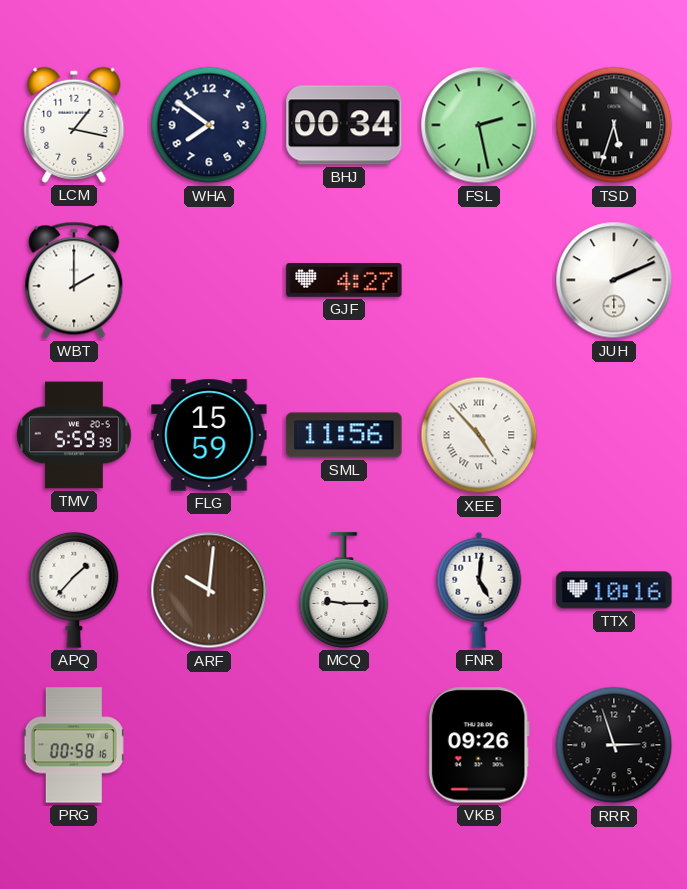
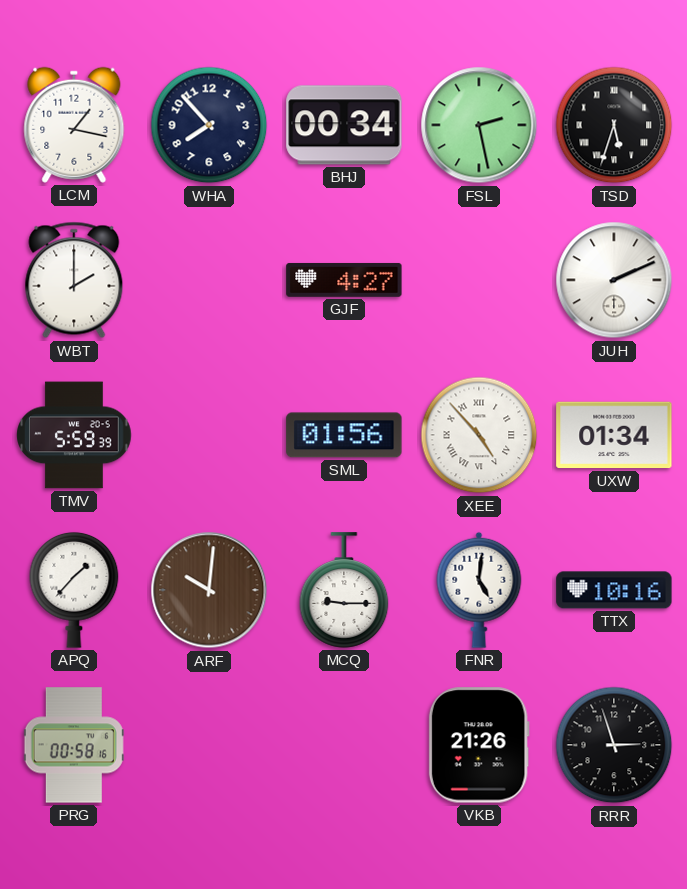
WHA: 7:51 -> 7:53
FLG: 15:59 -> none
SML: 11:56 -> 01:56
UXW: none -> 01:34
VKB: 09:26 -> 21:26
